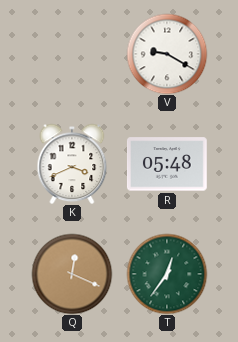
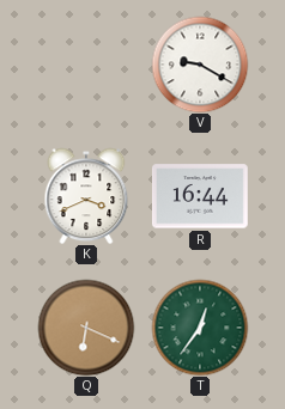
R: 05:48 -> 16:44
Q: 12:19 -> 6:19
